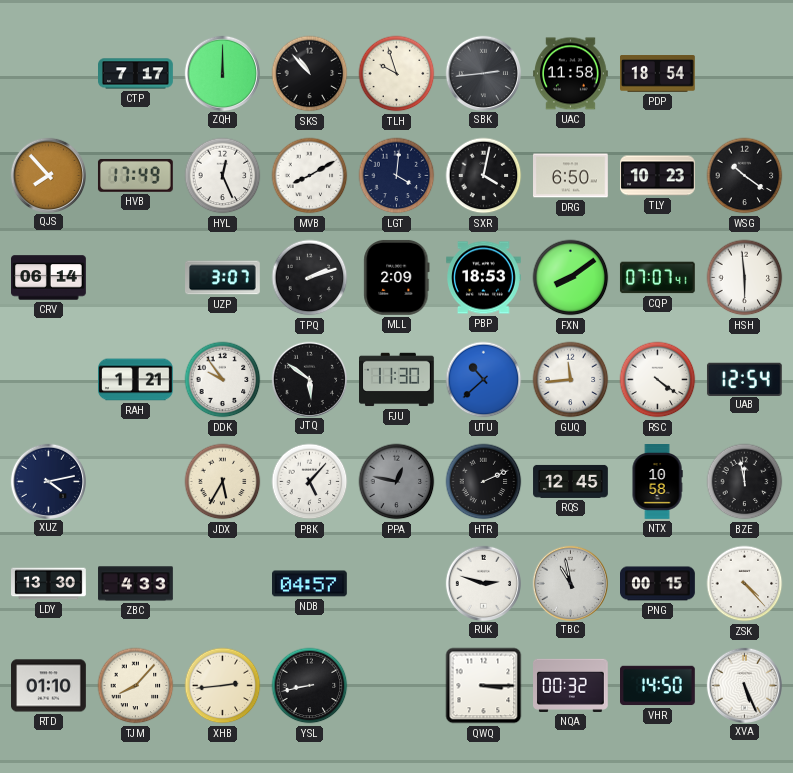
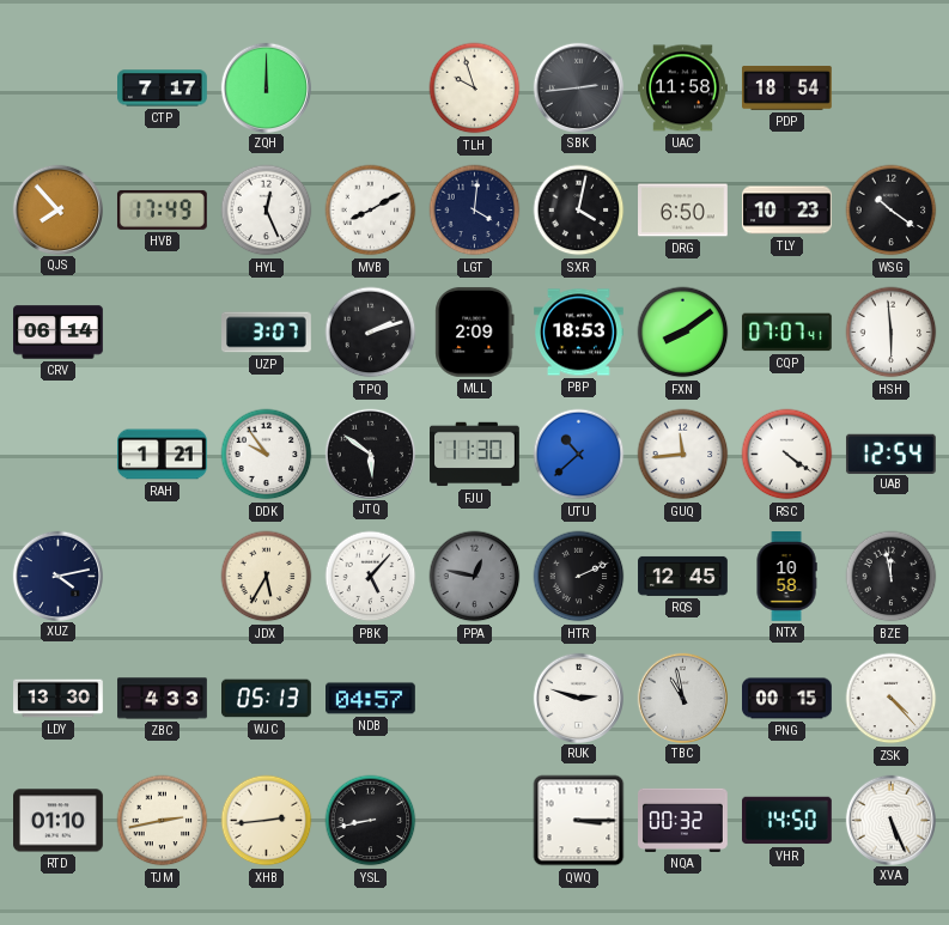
SKS: 10:53 -> none
WJC: none -> 05:13
TJM: 8:07 -> 2:43
